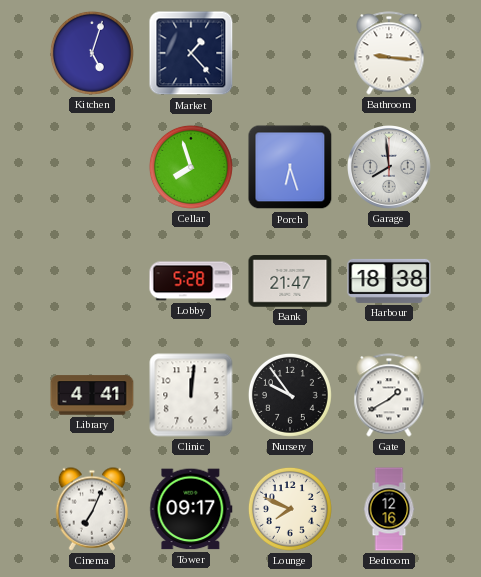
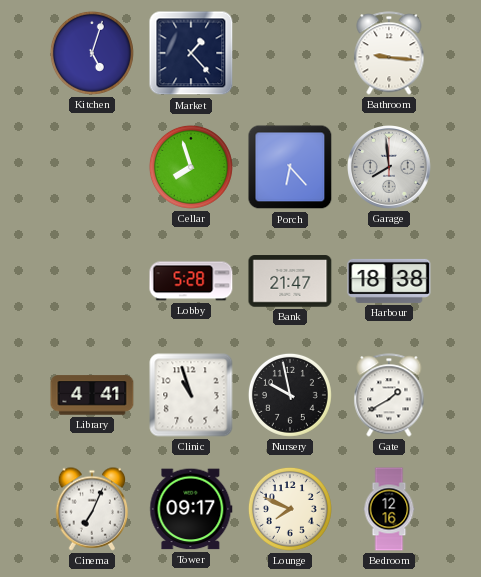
Porch: 6:27 -> 6:23
Clinic: 12:01 -> 10:57
Nursery: 9:54 -> 9:58
